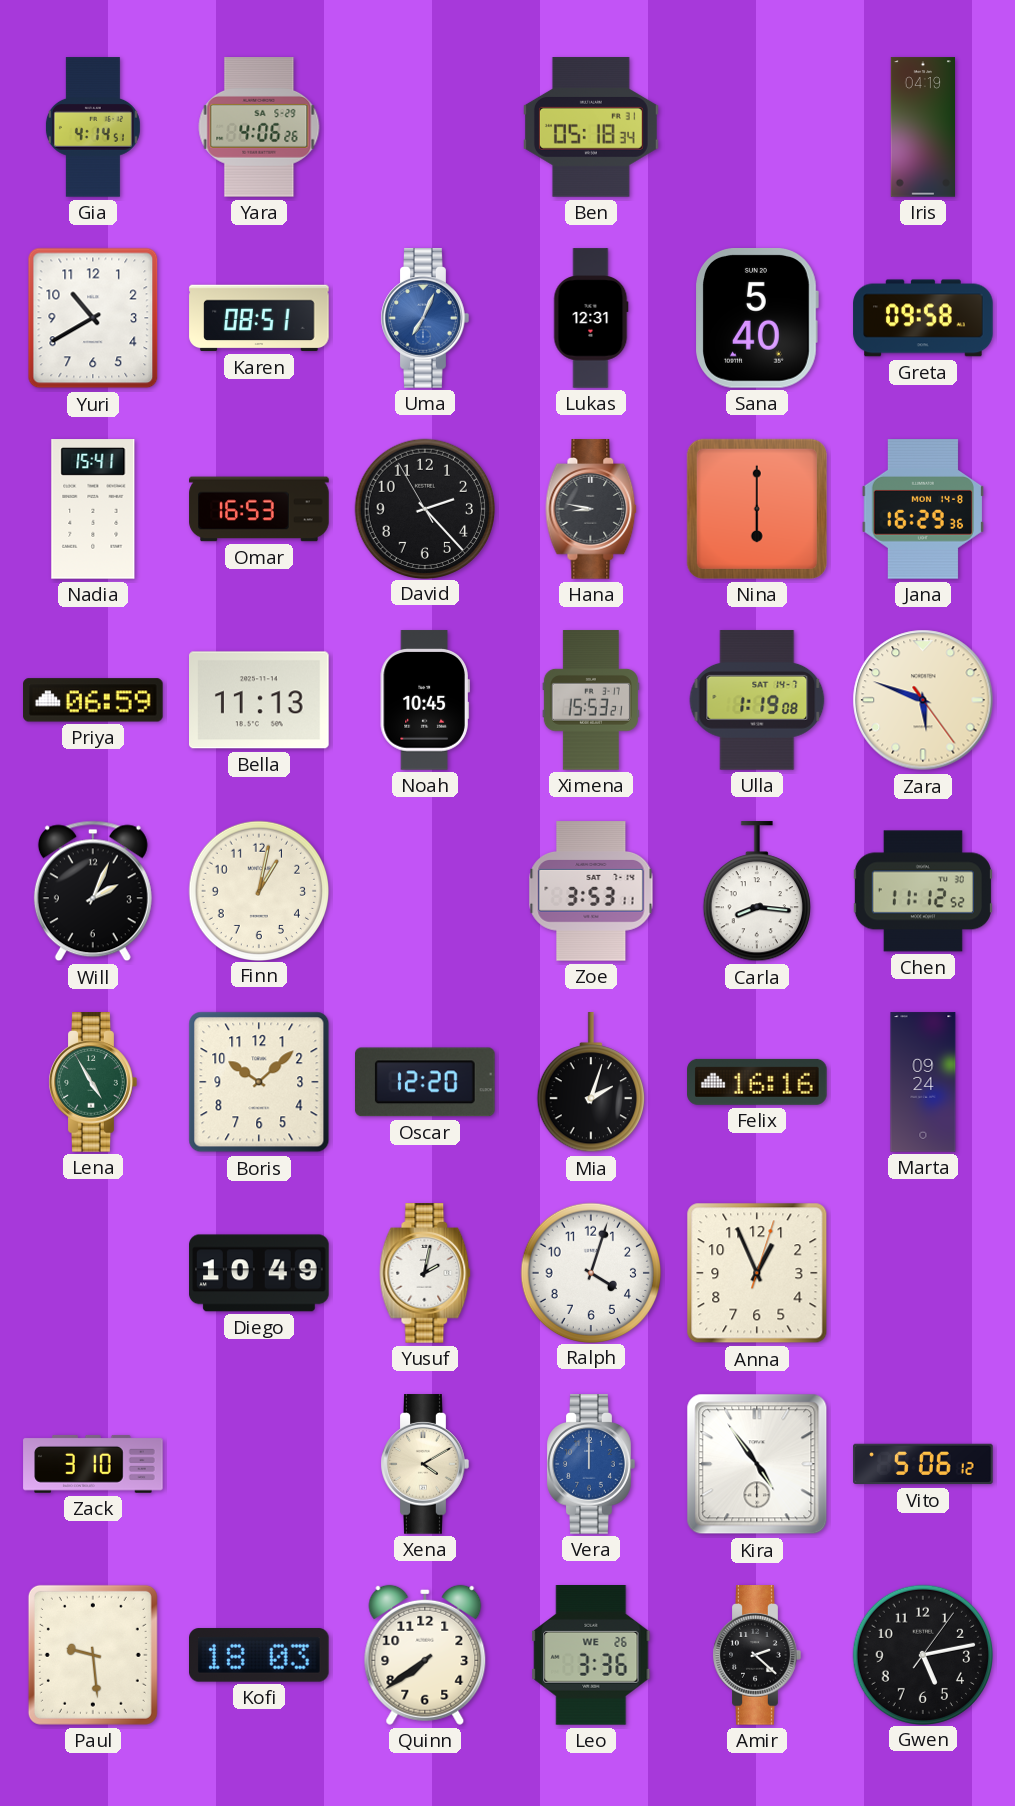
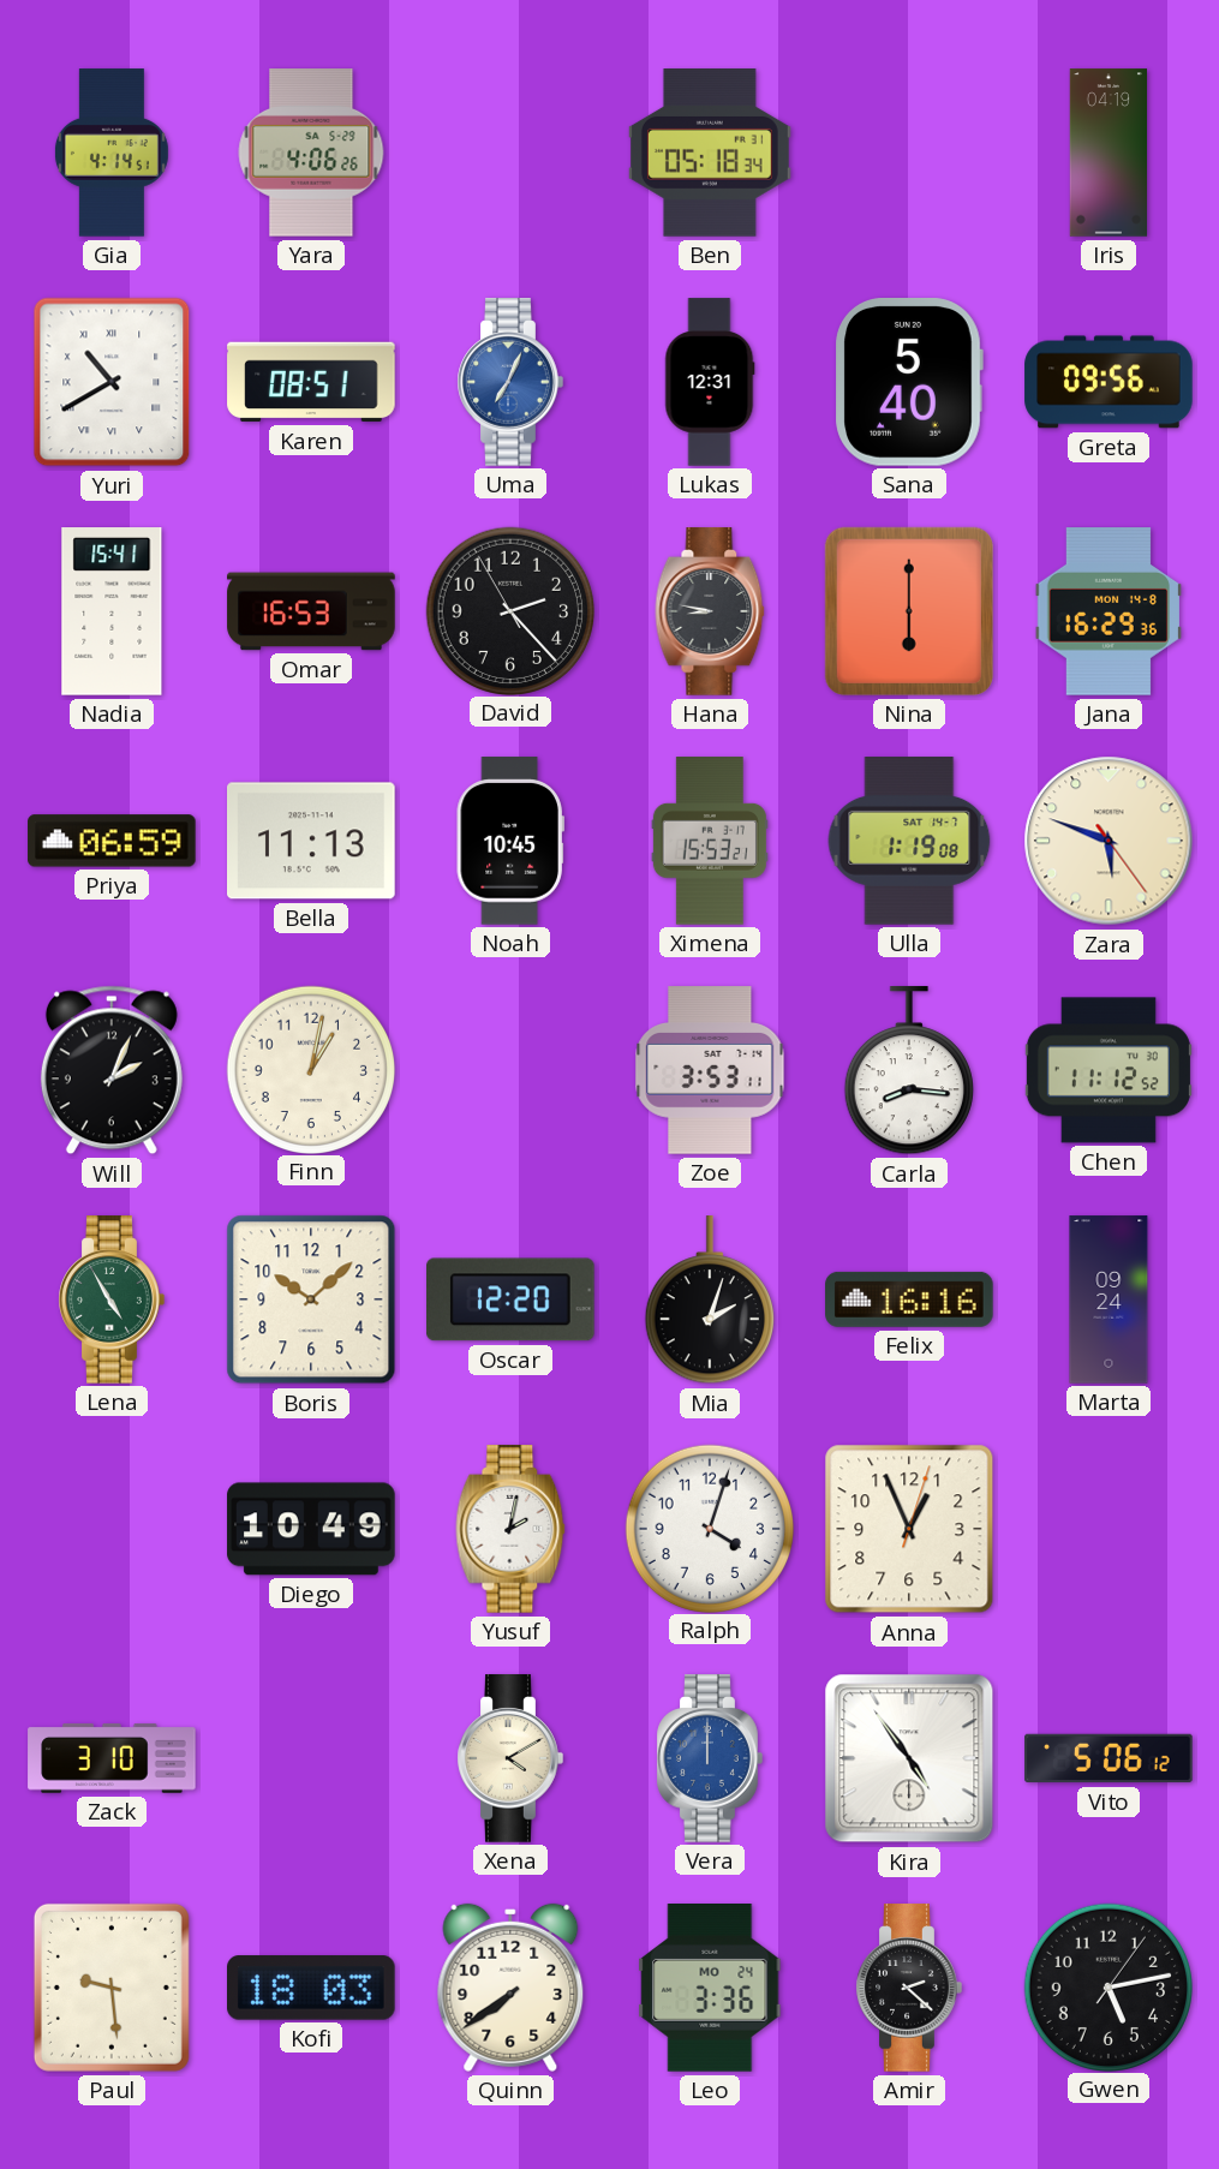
Yuri numerals: Arabic -> Roman
Greta: 09:58 -> 09:56
Leo date: WE 26 -> MO 24
